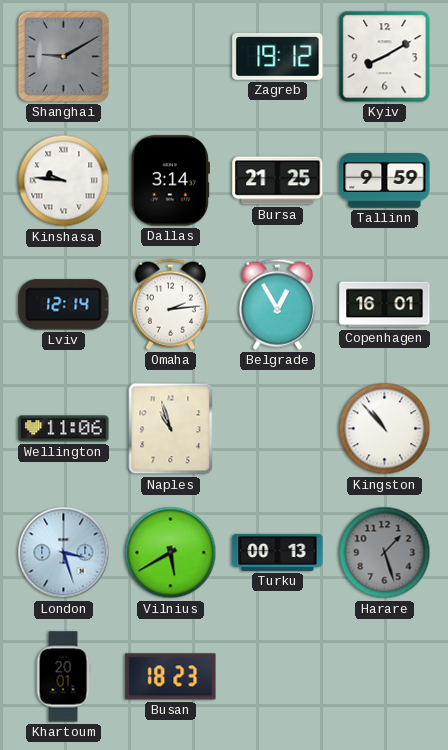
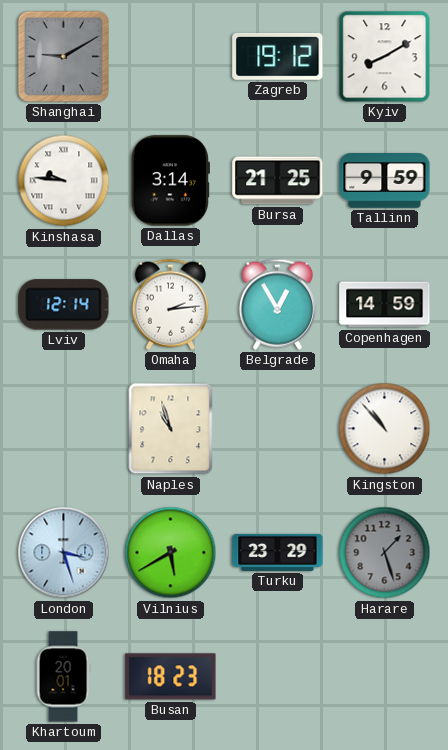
Copenhagen: 16:01 -> 14:59
Wellington: 11:06 -> none
Turku: 00:13 -> 23:29
